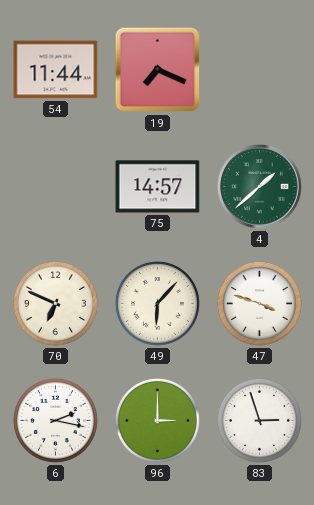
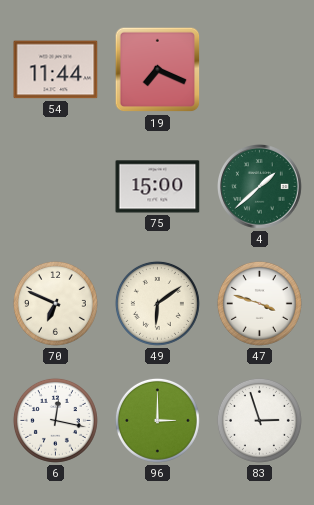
75: 14:57 -> 15:00
49: 6:07 -> 6:09
6: 2:17 -> 12:17
